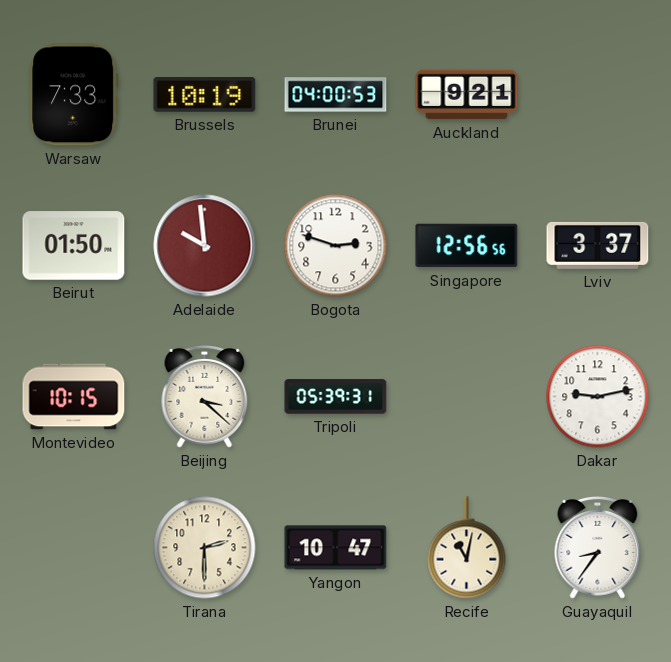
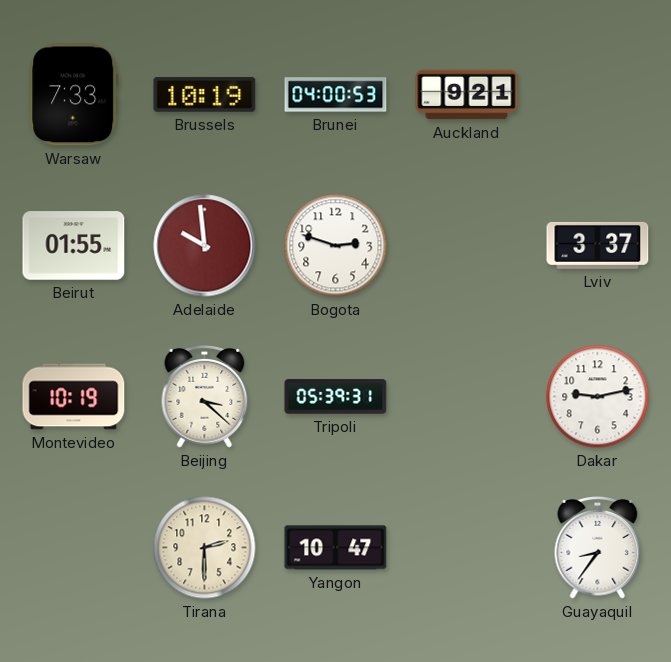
Beirut: 01:50 -> 01:55
Singapore: 12:56 -> none
Montevideo: 10:15 -> 10:19
Recife: 11:02 -> none
